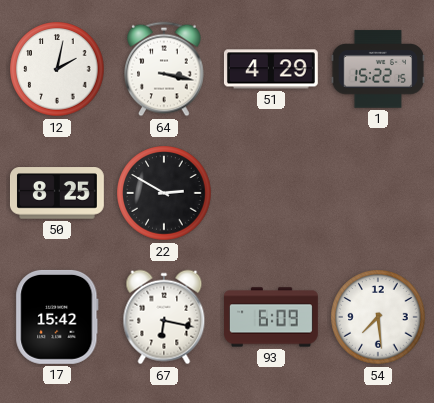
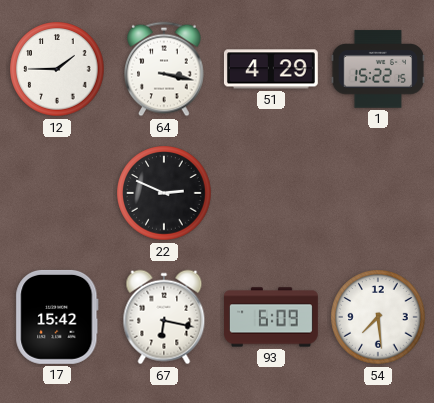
12: 2:02 -> 1:45
50: 8:25 -> none
22: 2:50 -> 2:49
